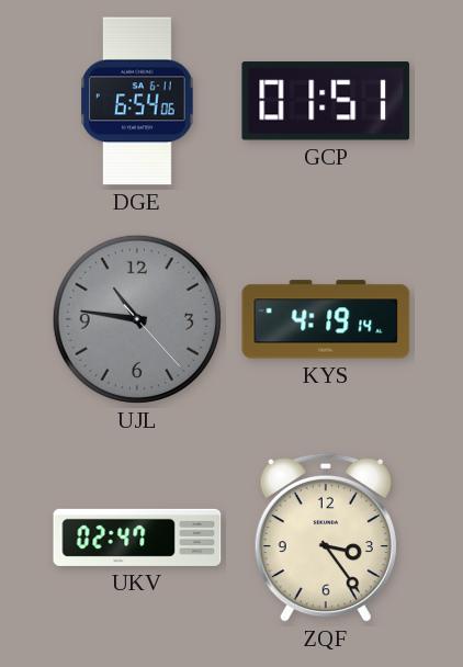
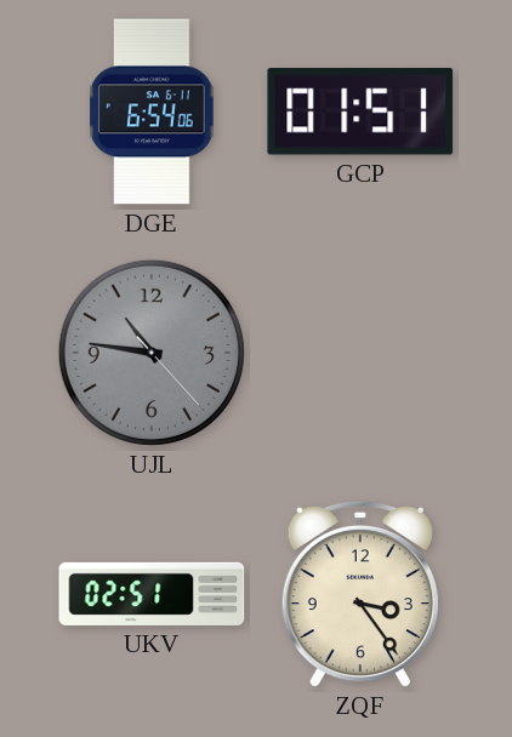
KYS: 4:19 -> none
UKV: 02:47 -> 02:51
